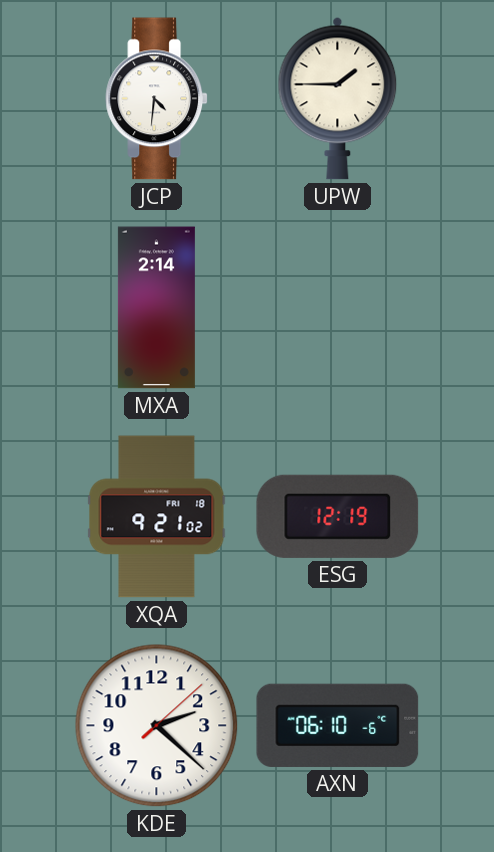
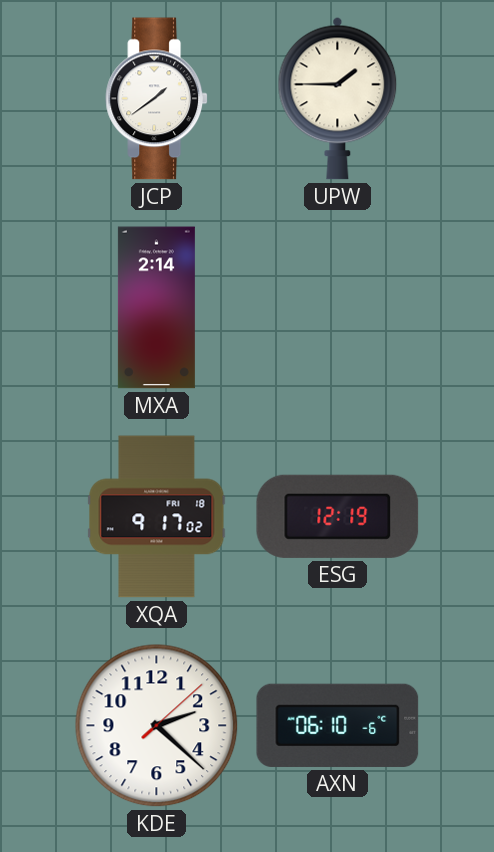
JCP: 4:31 -> 1:39
XQA: 9:21 -> 9:17
